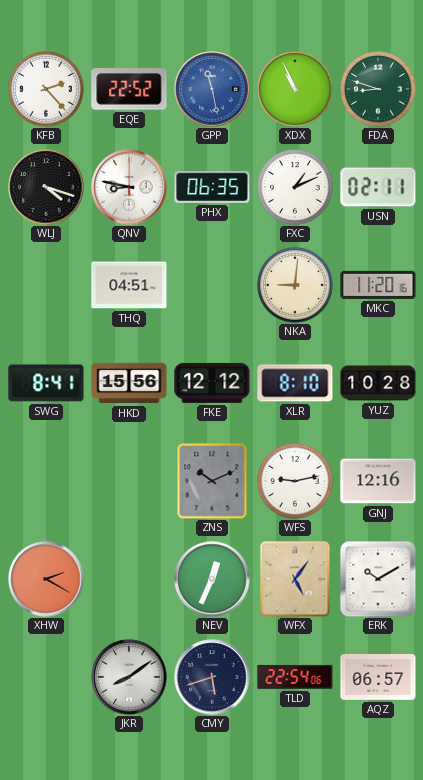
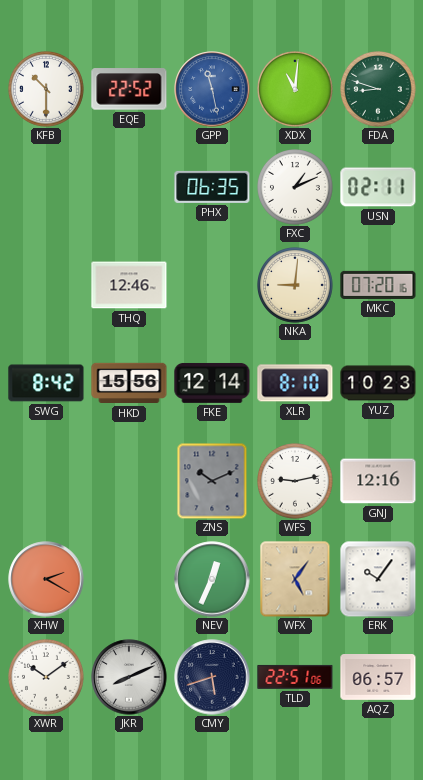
KFB: 2:23 -> 10:30
XDX: 10:56 -> 11:01
WLJ: 4:18 -> none
QNV: 8:47 -> none
THQ: 04:51 -> 12:46
MKC: 11:20 -> 07:20
SWG: 8:41 -> 8:42
FKE: 12:12 -> 12:14
YUZ: 10:28 -> 10:23
ERK: 10:10 -> 10:06
XWR: none -> 10:09
JKR: 8:09 -> 8:11
TLD: 22:54 -> 22:51
